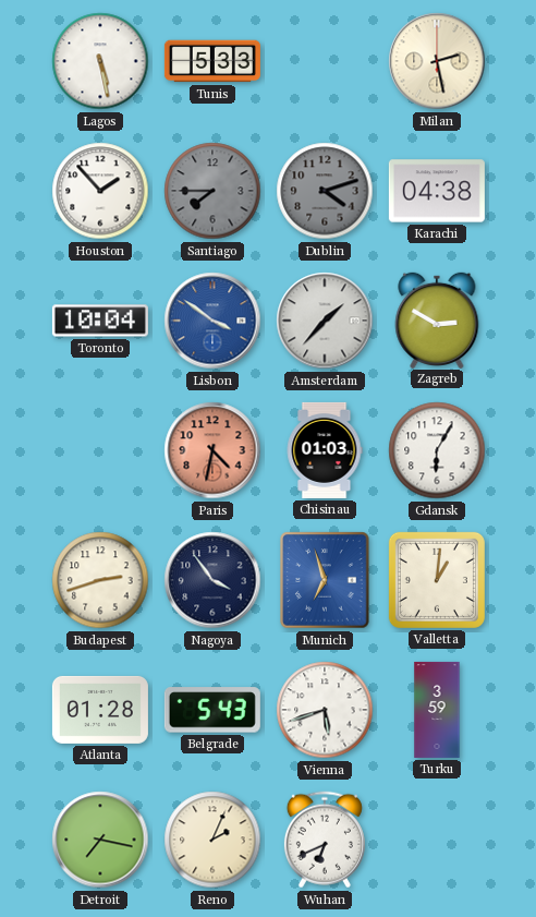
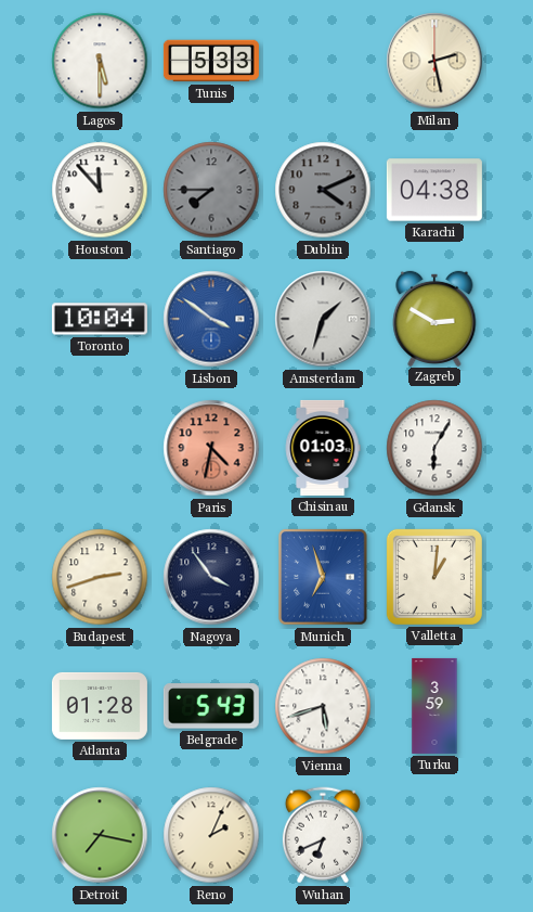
Lagos: 5:28 -> 5:30
Houston: 1:53 -> 11:53
Dublin: 4:12 -> 4:11
Amsterdam: 1:37 -> 1:33
